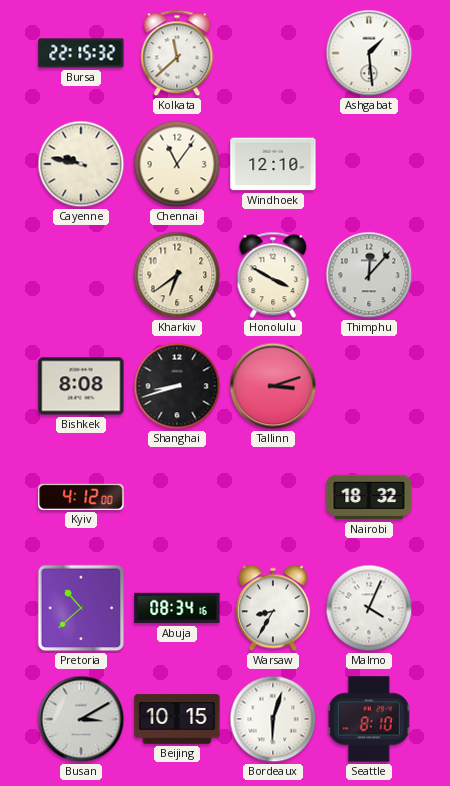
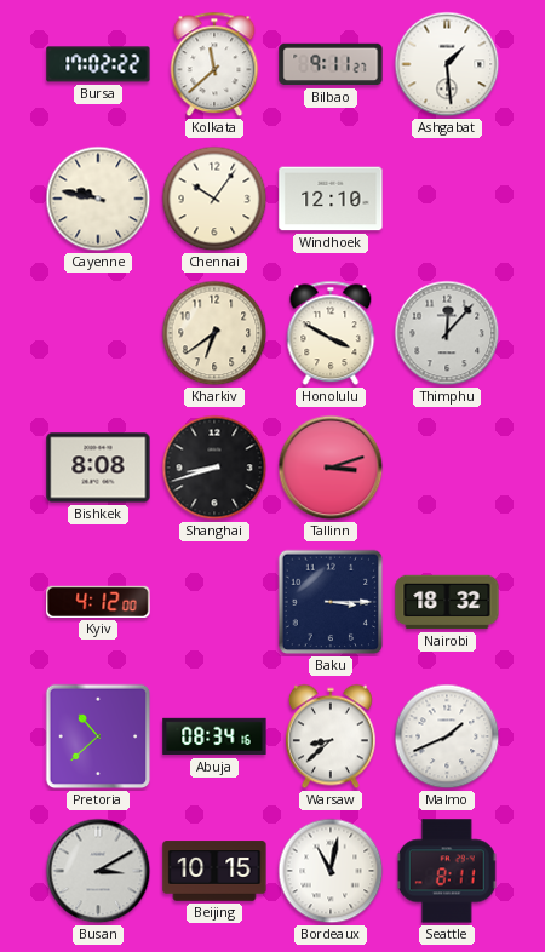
Bursa: 22:15 -> 17:02
Bilbao: none -> 9:11
Chennai: 11:06 -> 10:06
Baku: none -> 3:15
Warsaw: 8:35 -> 8:38
Malmo: 4:04 -> 1:41
Bordeaux: 6:03 -> 11:02
Seattle: 8:10 -> 8:11
